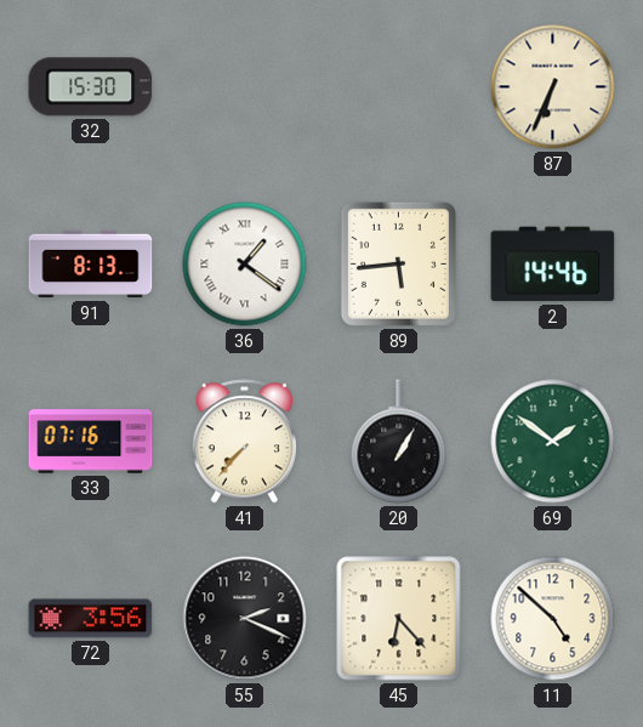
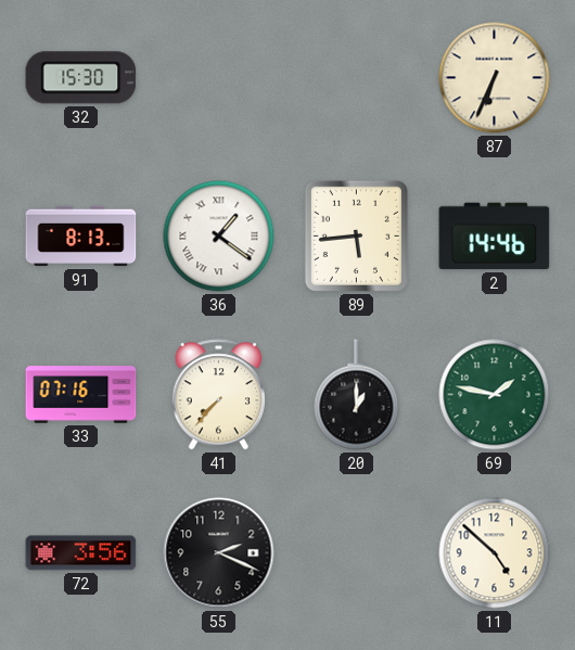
20: 1:05 -> 1:00
69: 1:51 -> 1:47
45: 6:23 -> none
